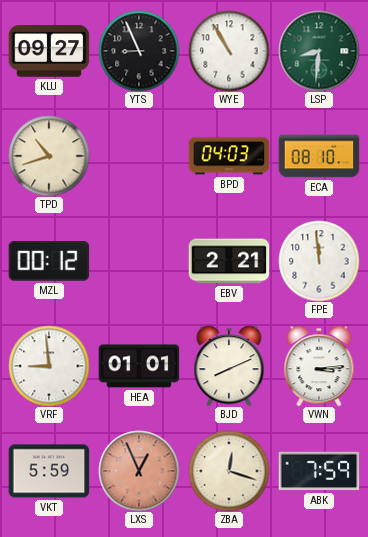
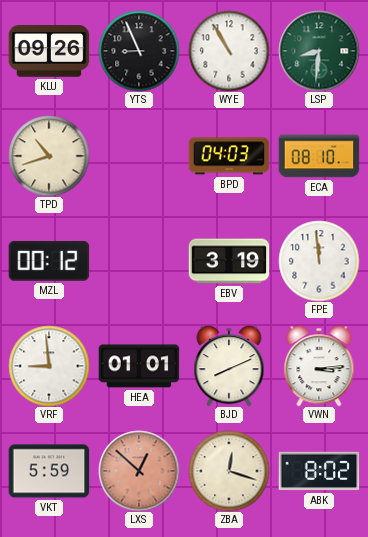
KLU: 09:27 -> 09:26
EBV: 2:21 -> 3:19
LXS: 12:56 -> 12:52
ABK: 7:59 -> 8:02
